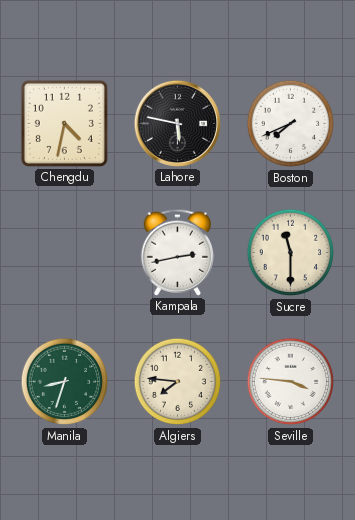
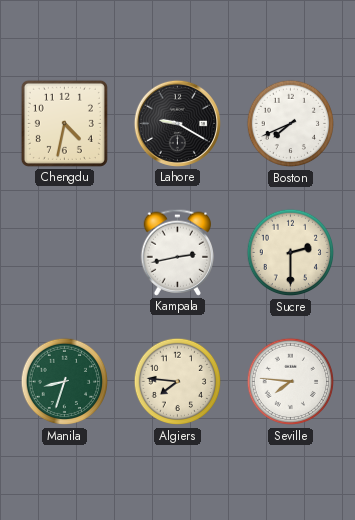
Lahore: 5:47 -> 9:20
Sucre: 11:30 -> 2:30
Seville: 3:46 -> 7:46
